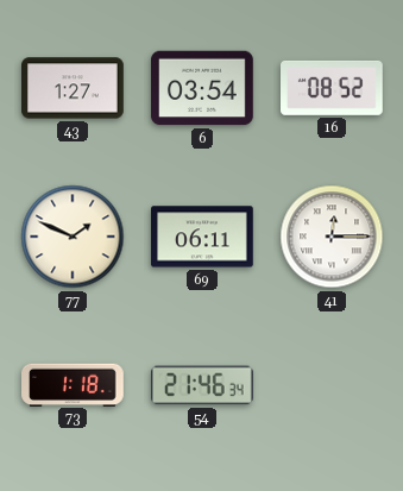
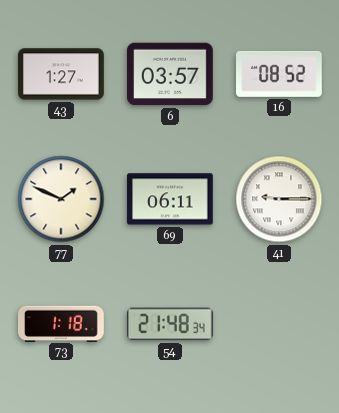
6: 03:54 -> 03:57
41: 12:15 -> 9:15
54: 21:46 -> 21:48
